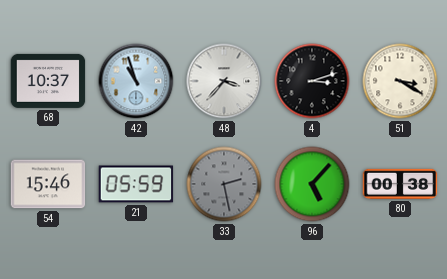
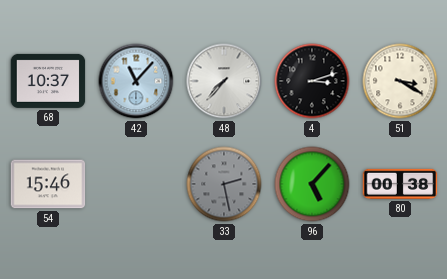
42: 10:57 -> 11:07
48: 3:37 -> 7:37
21: 05:59 -> none
